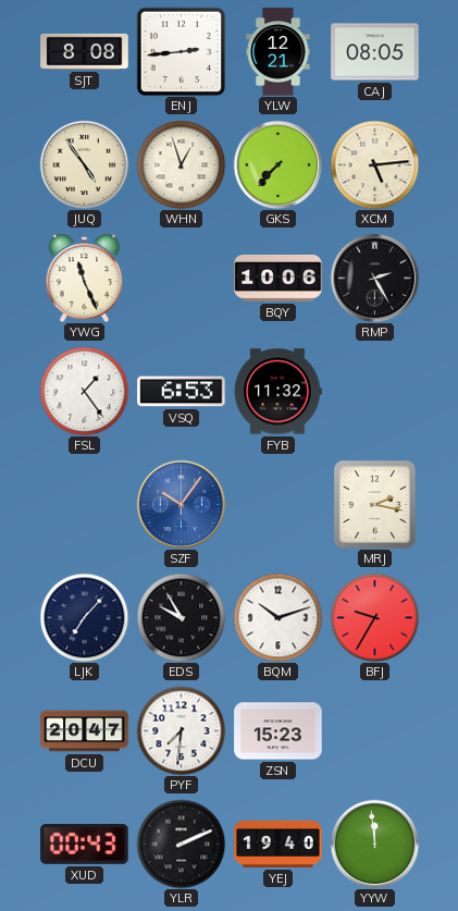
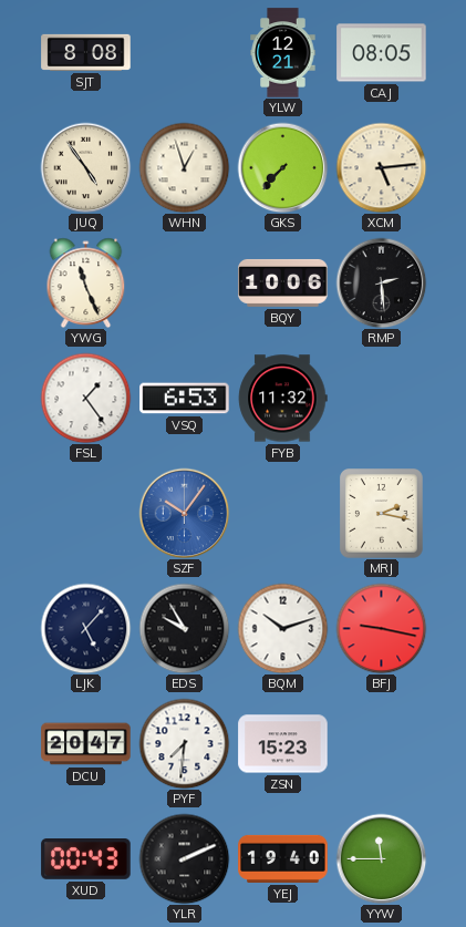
ENJ: 2:44 -> none
RMP: 2:25 -> 2:29
LJK: 7:07 -> 5:07
BFJ: 9:35 -> 9:17
YYW: 11:59 -> 11:45
